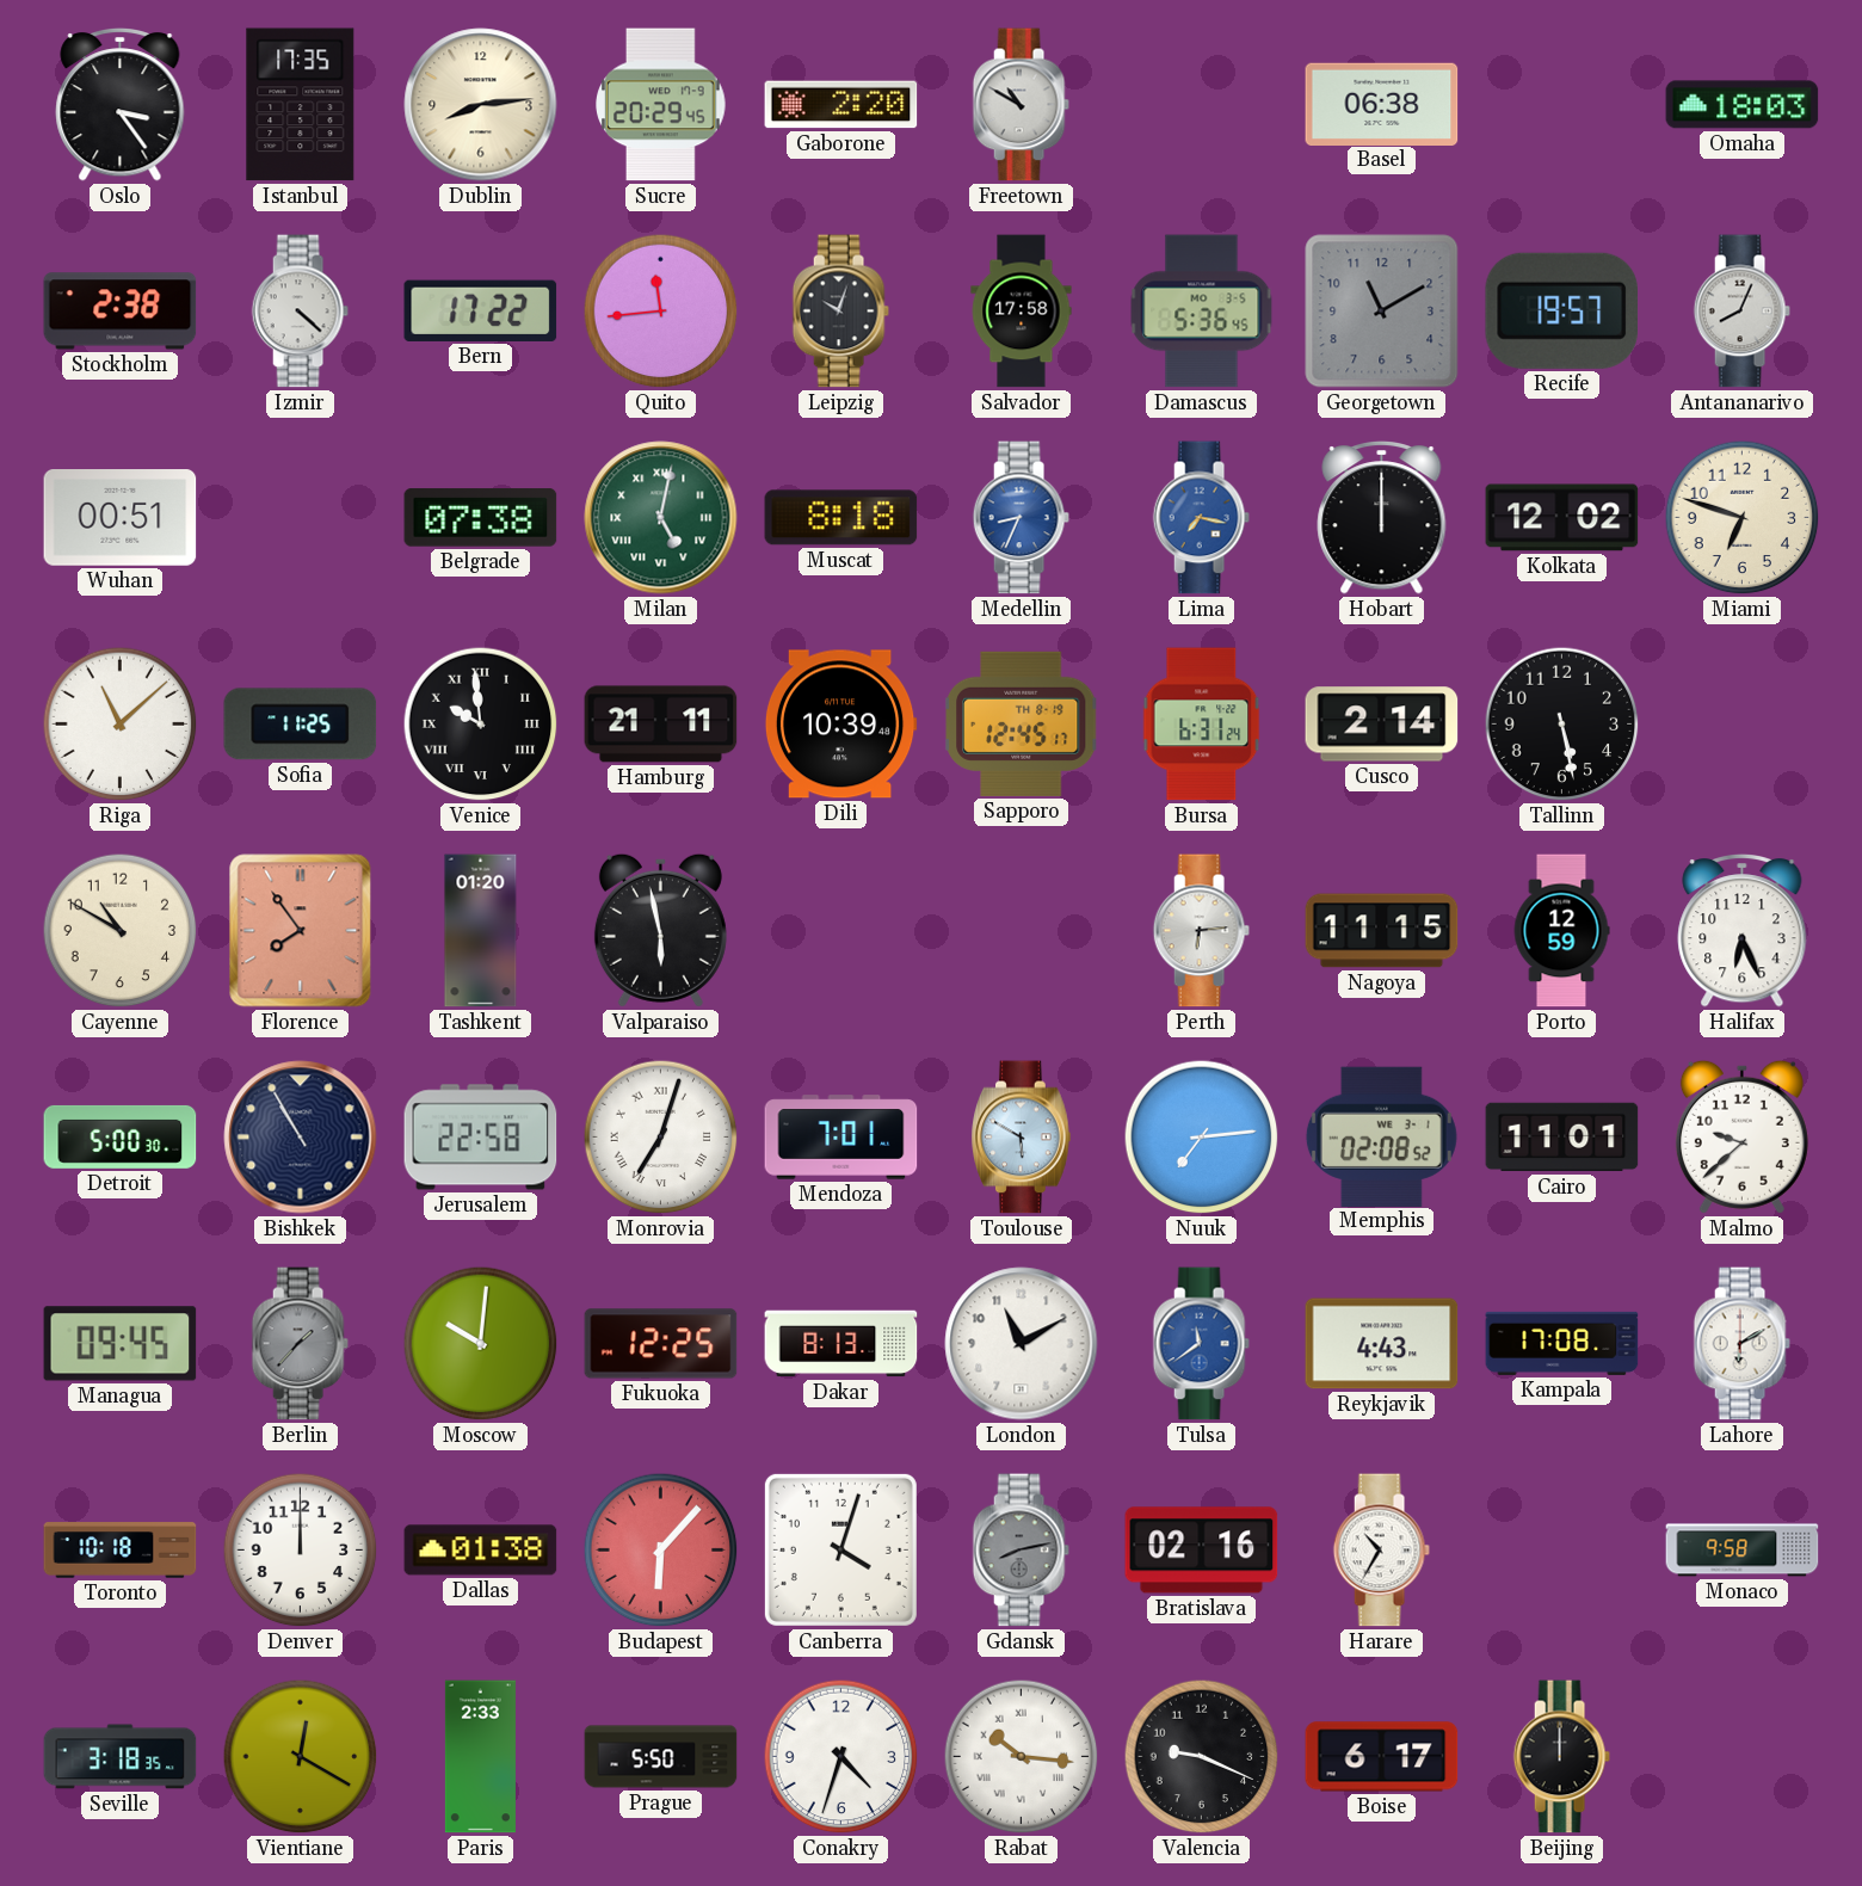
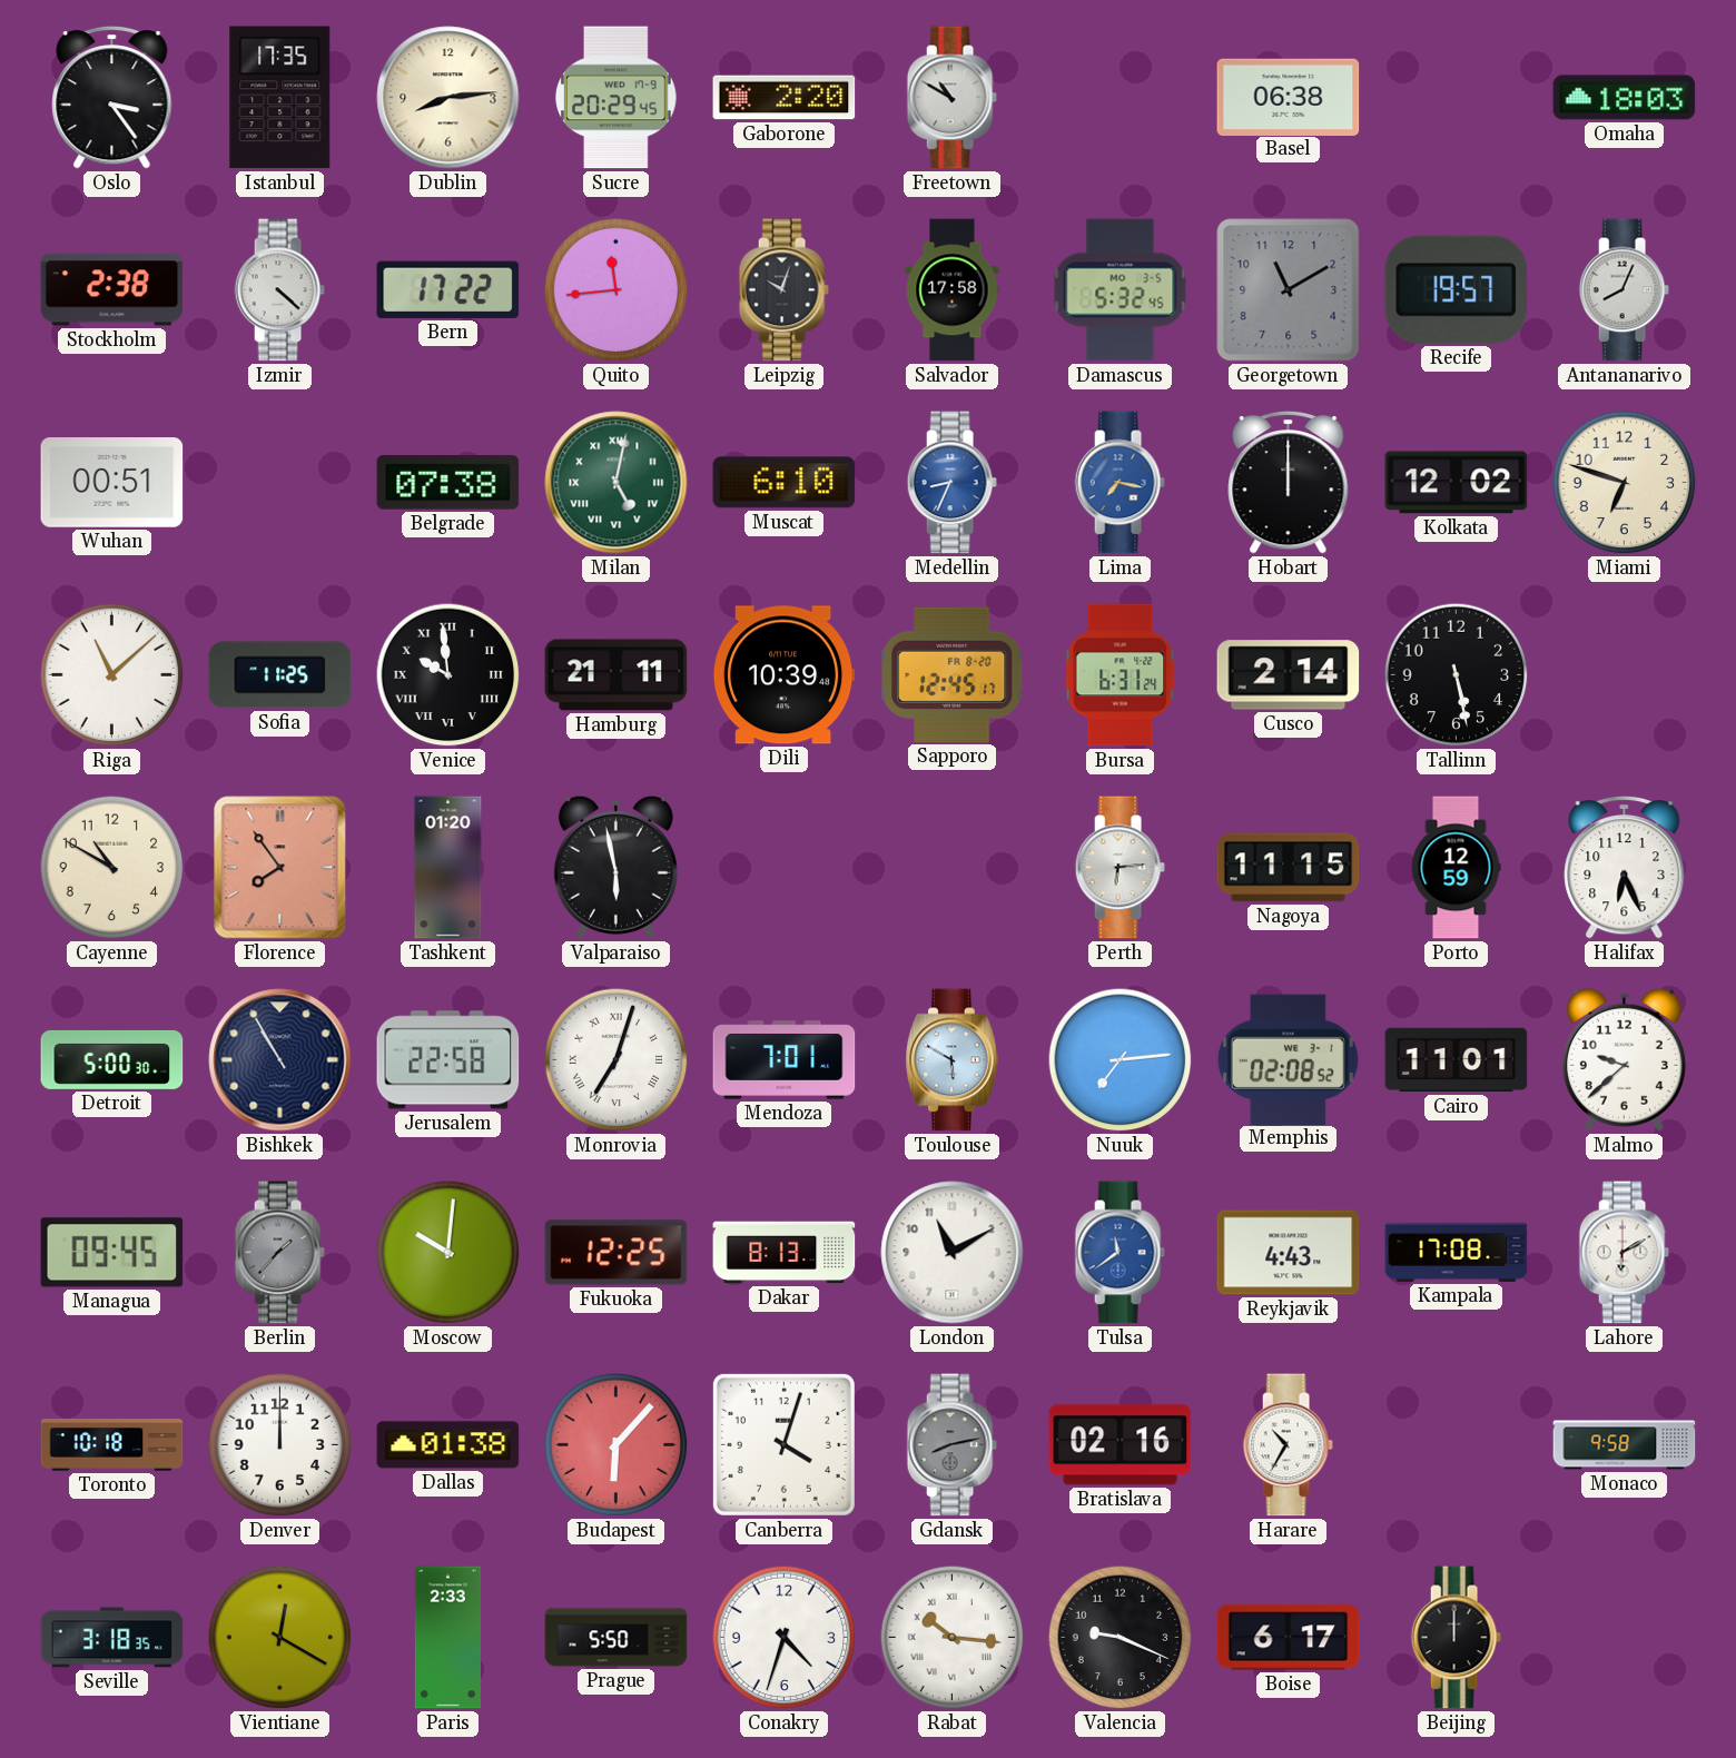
Damascus: 5:36 -> 5:32
Muscat: 8:18 -> 6:10
Sapporo date: TH 8-19 -> FR 8-20
